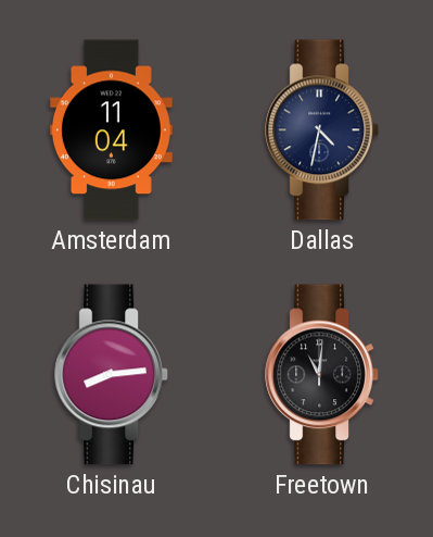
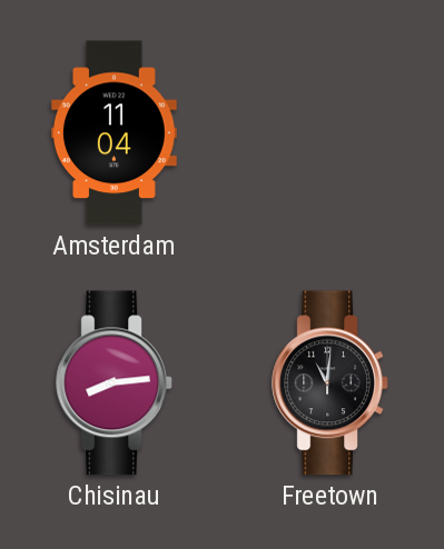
Dallas: 4:32 -> none
